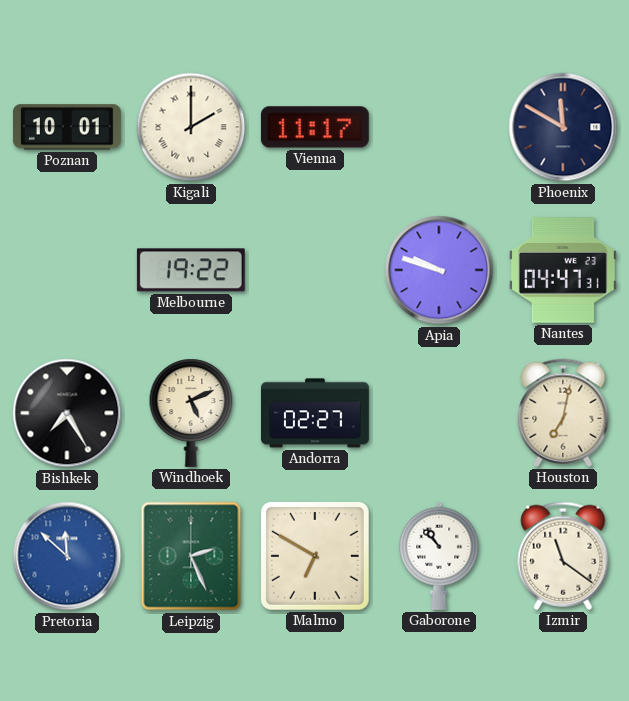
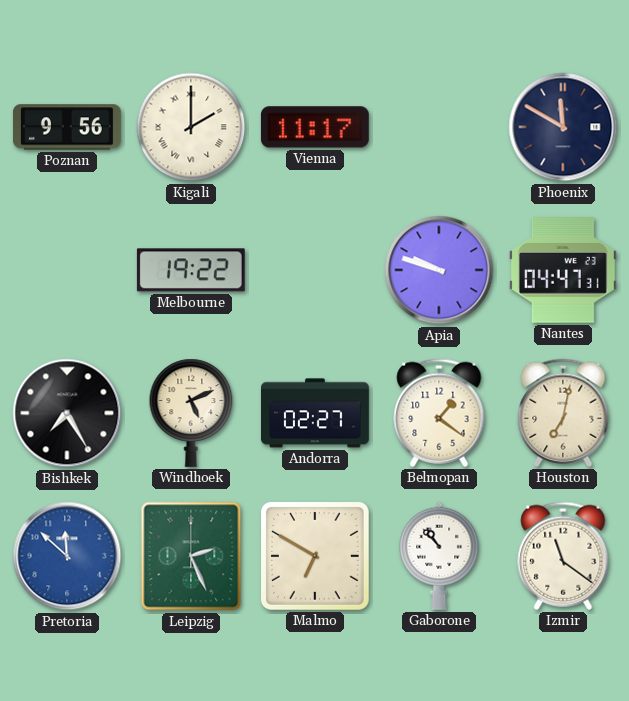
Poznan: 10:01 -> 9:56
Belmopan: none -> 1:21
